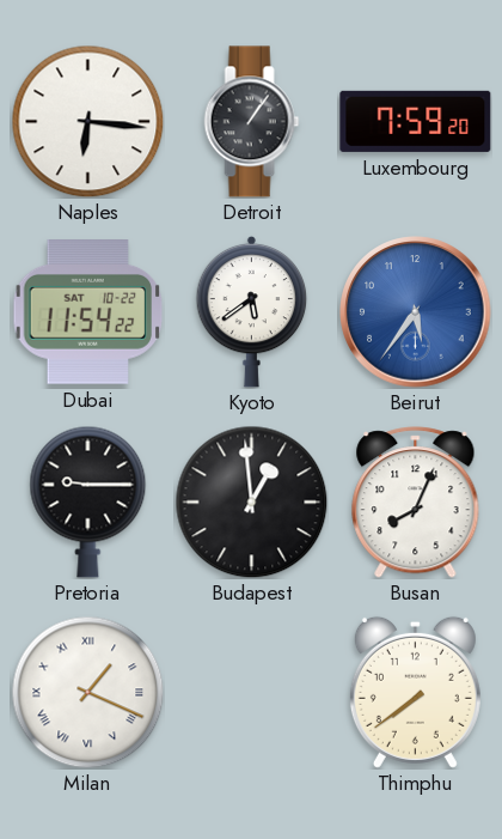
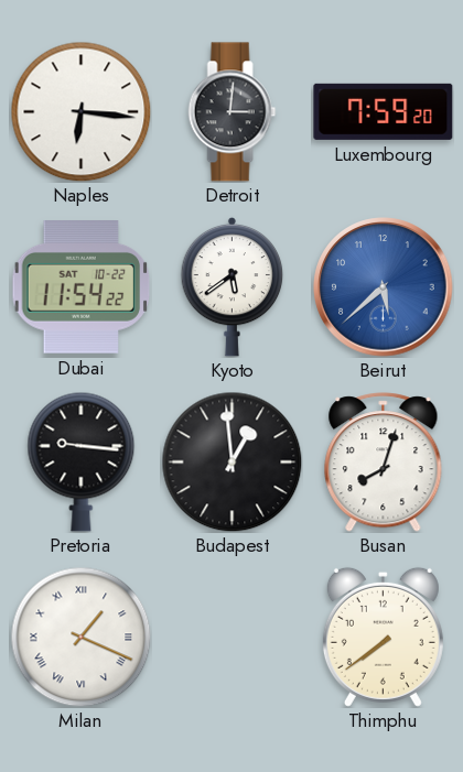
Detroit: 1:06 -> 3:01
Beirut: 5:36 -> 5:38
Pretoria: 9:15 -> 9:16
Busan: 8:04 -> 8:03
